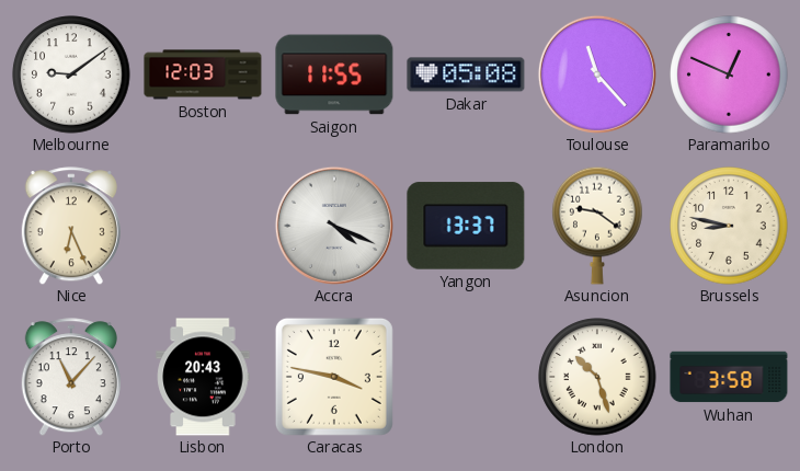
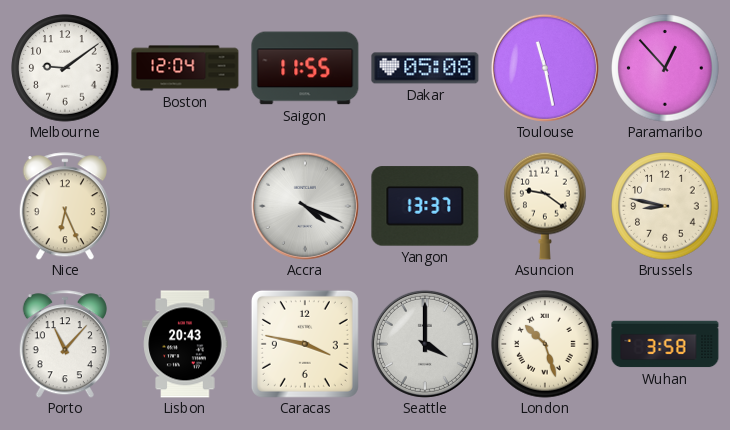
Boston: 12:03 -> 12:04
Toulouse: 11:23 -> 11:28
Paramaribo: 12:49 -> 12:53
Seattle: none -> 4:00
